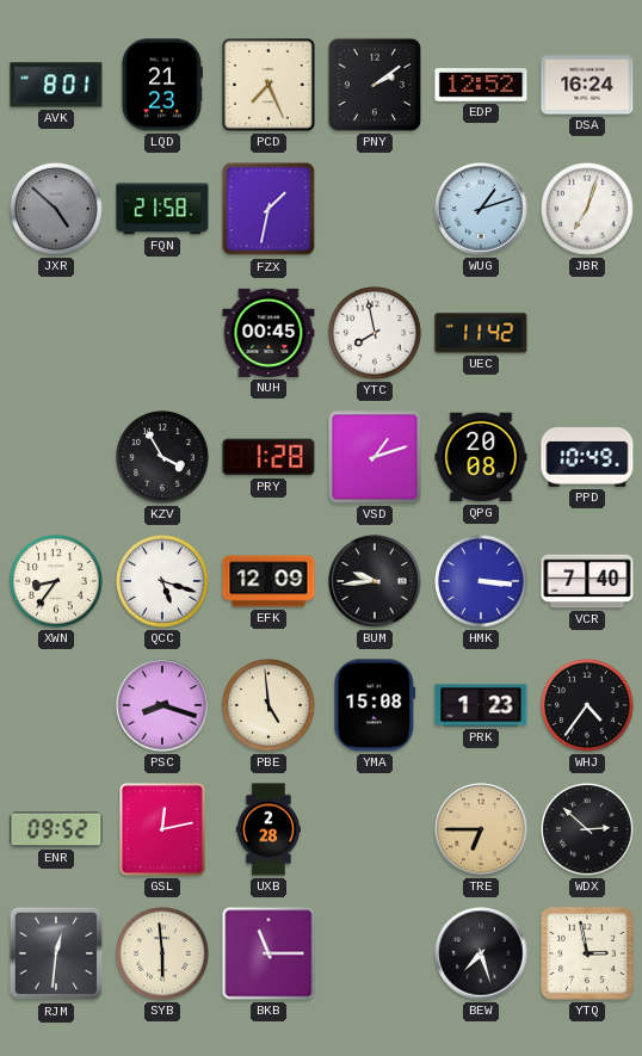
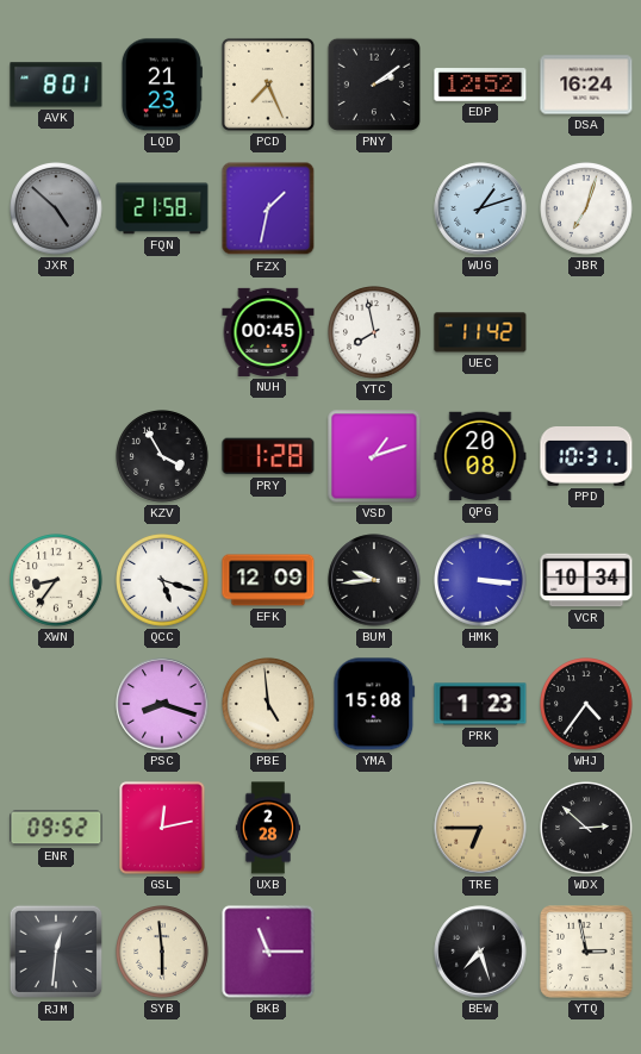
PPD: 10:49 -> 10:31
VCR: 7:40 -> 10:34
